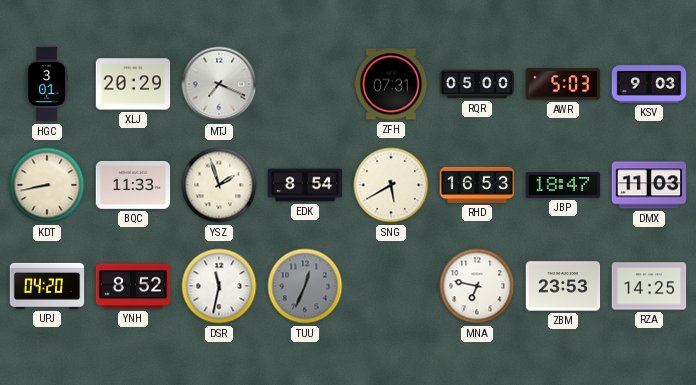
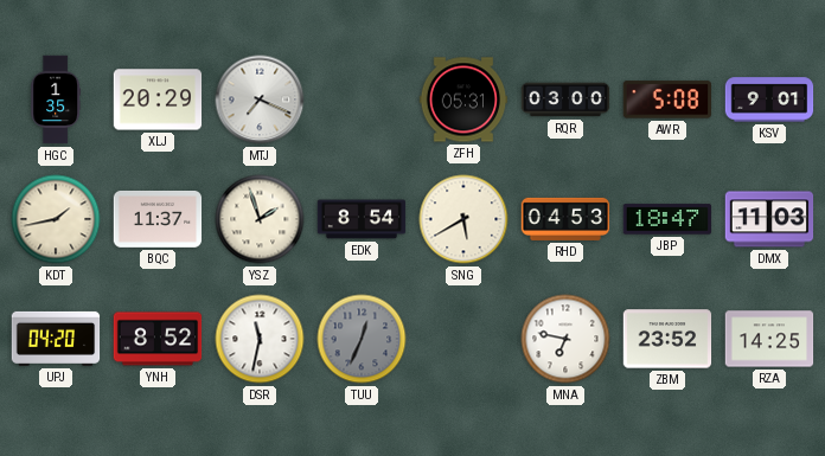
HGC: 3:01 -> 1:35
ZFH: 07:31 -> 05:31
RQR: 05:00 -> 03:00
AWR: 5:03 -> 5:08
KSV: 9:03 -> 9:01
KDT: 8:43 -> 1:43
BQC: 11:33 -> 11:37
RHD: 16:53 -> 04:53
ZBM: 23:53 -> 23:52
